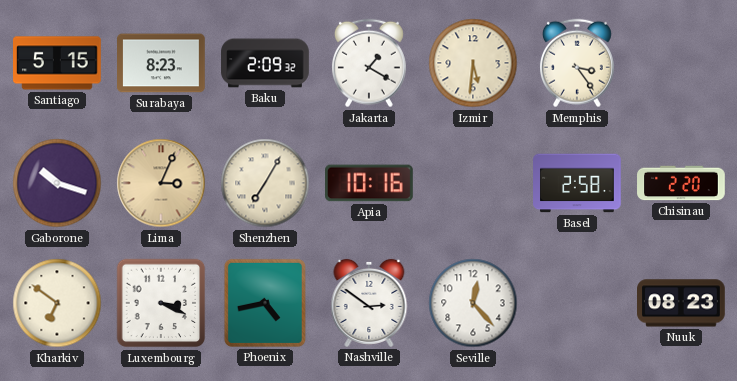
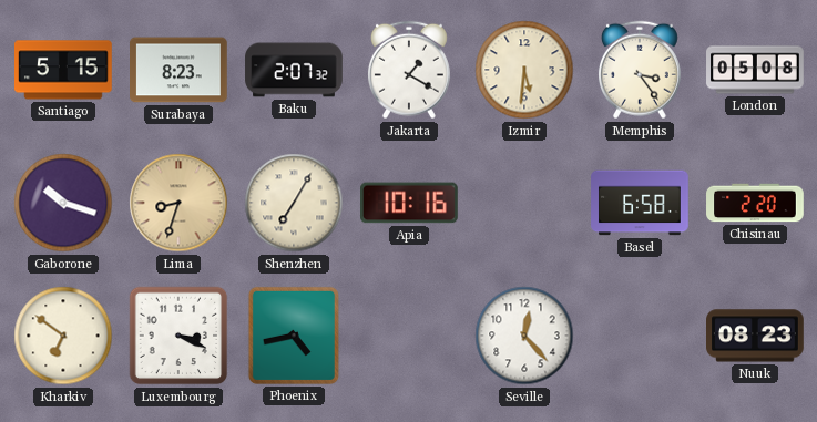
Baku: 2:09 -> 2:07
London: none -> 05:08
Lima: 3:04 -> 8:33
Basel: 2:58 -> 6:58
Nashville: 2:51 -> none
